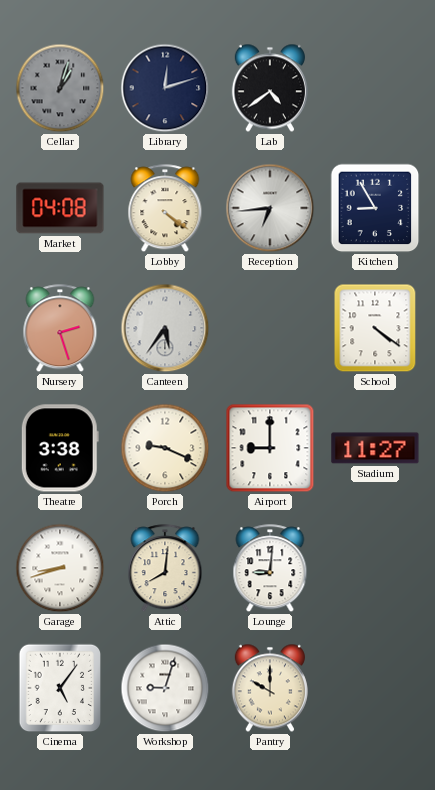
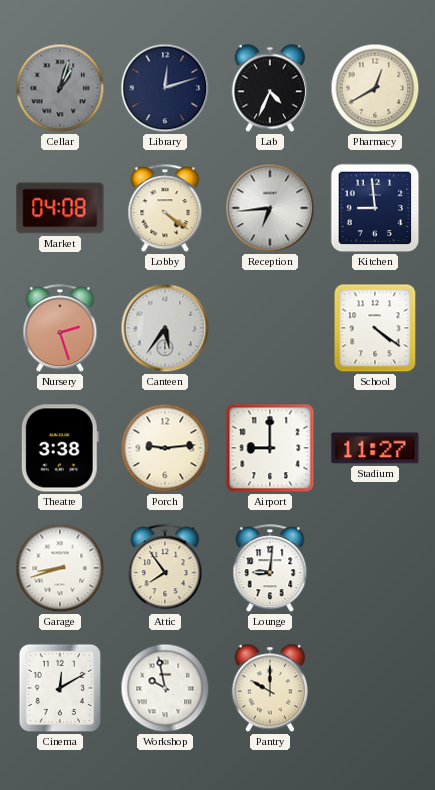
Lab: 4:39 -> 4:34
Pharmacy: none -> 12:40
Kitchen: 8:55 -> 8:59
Porch: 9:19 -> 9:14
Attic: 8:01 -> 7:54
Cinema: 5:06 -> 12:10
Workshop: 9:03 -> 9:58
